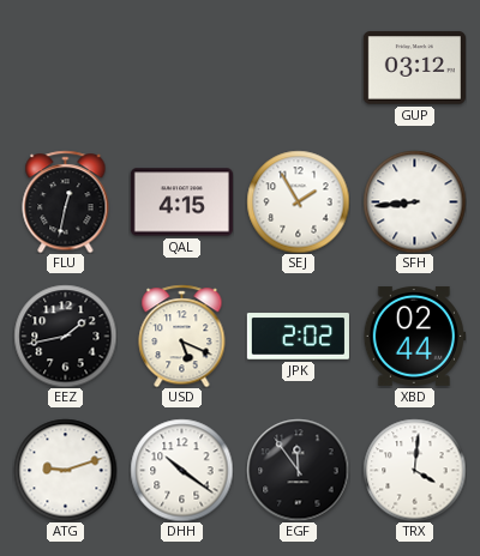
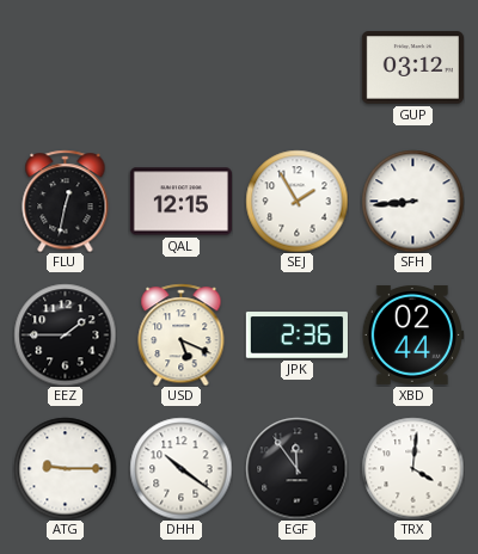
QAL: 4:15 -> 12:15
EEZ: 1:43 -> 1:45
JPK: 2:02 -> 2:36
ATG: 9:12 -> 9:15
